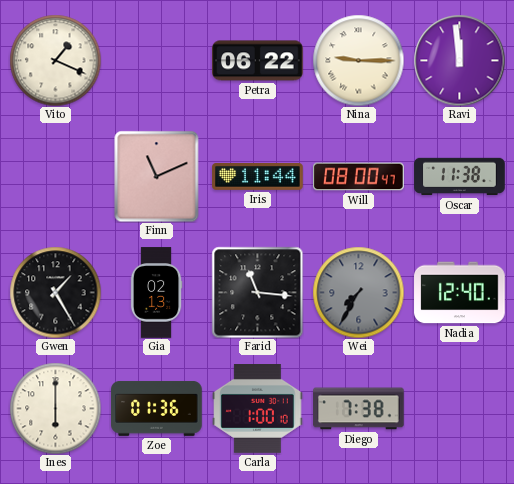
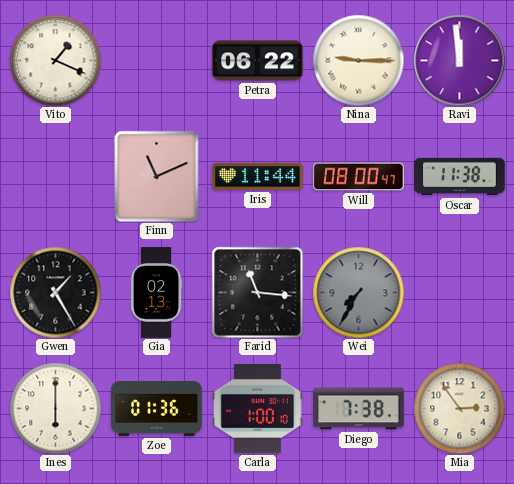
Nadia: 12:40 -> none
Mia: none -> 2:54
